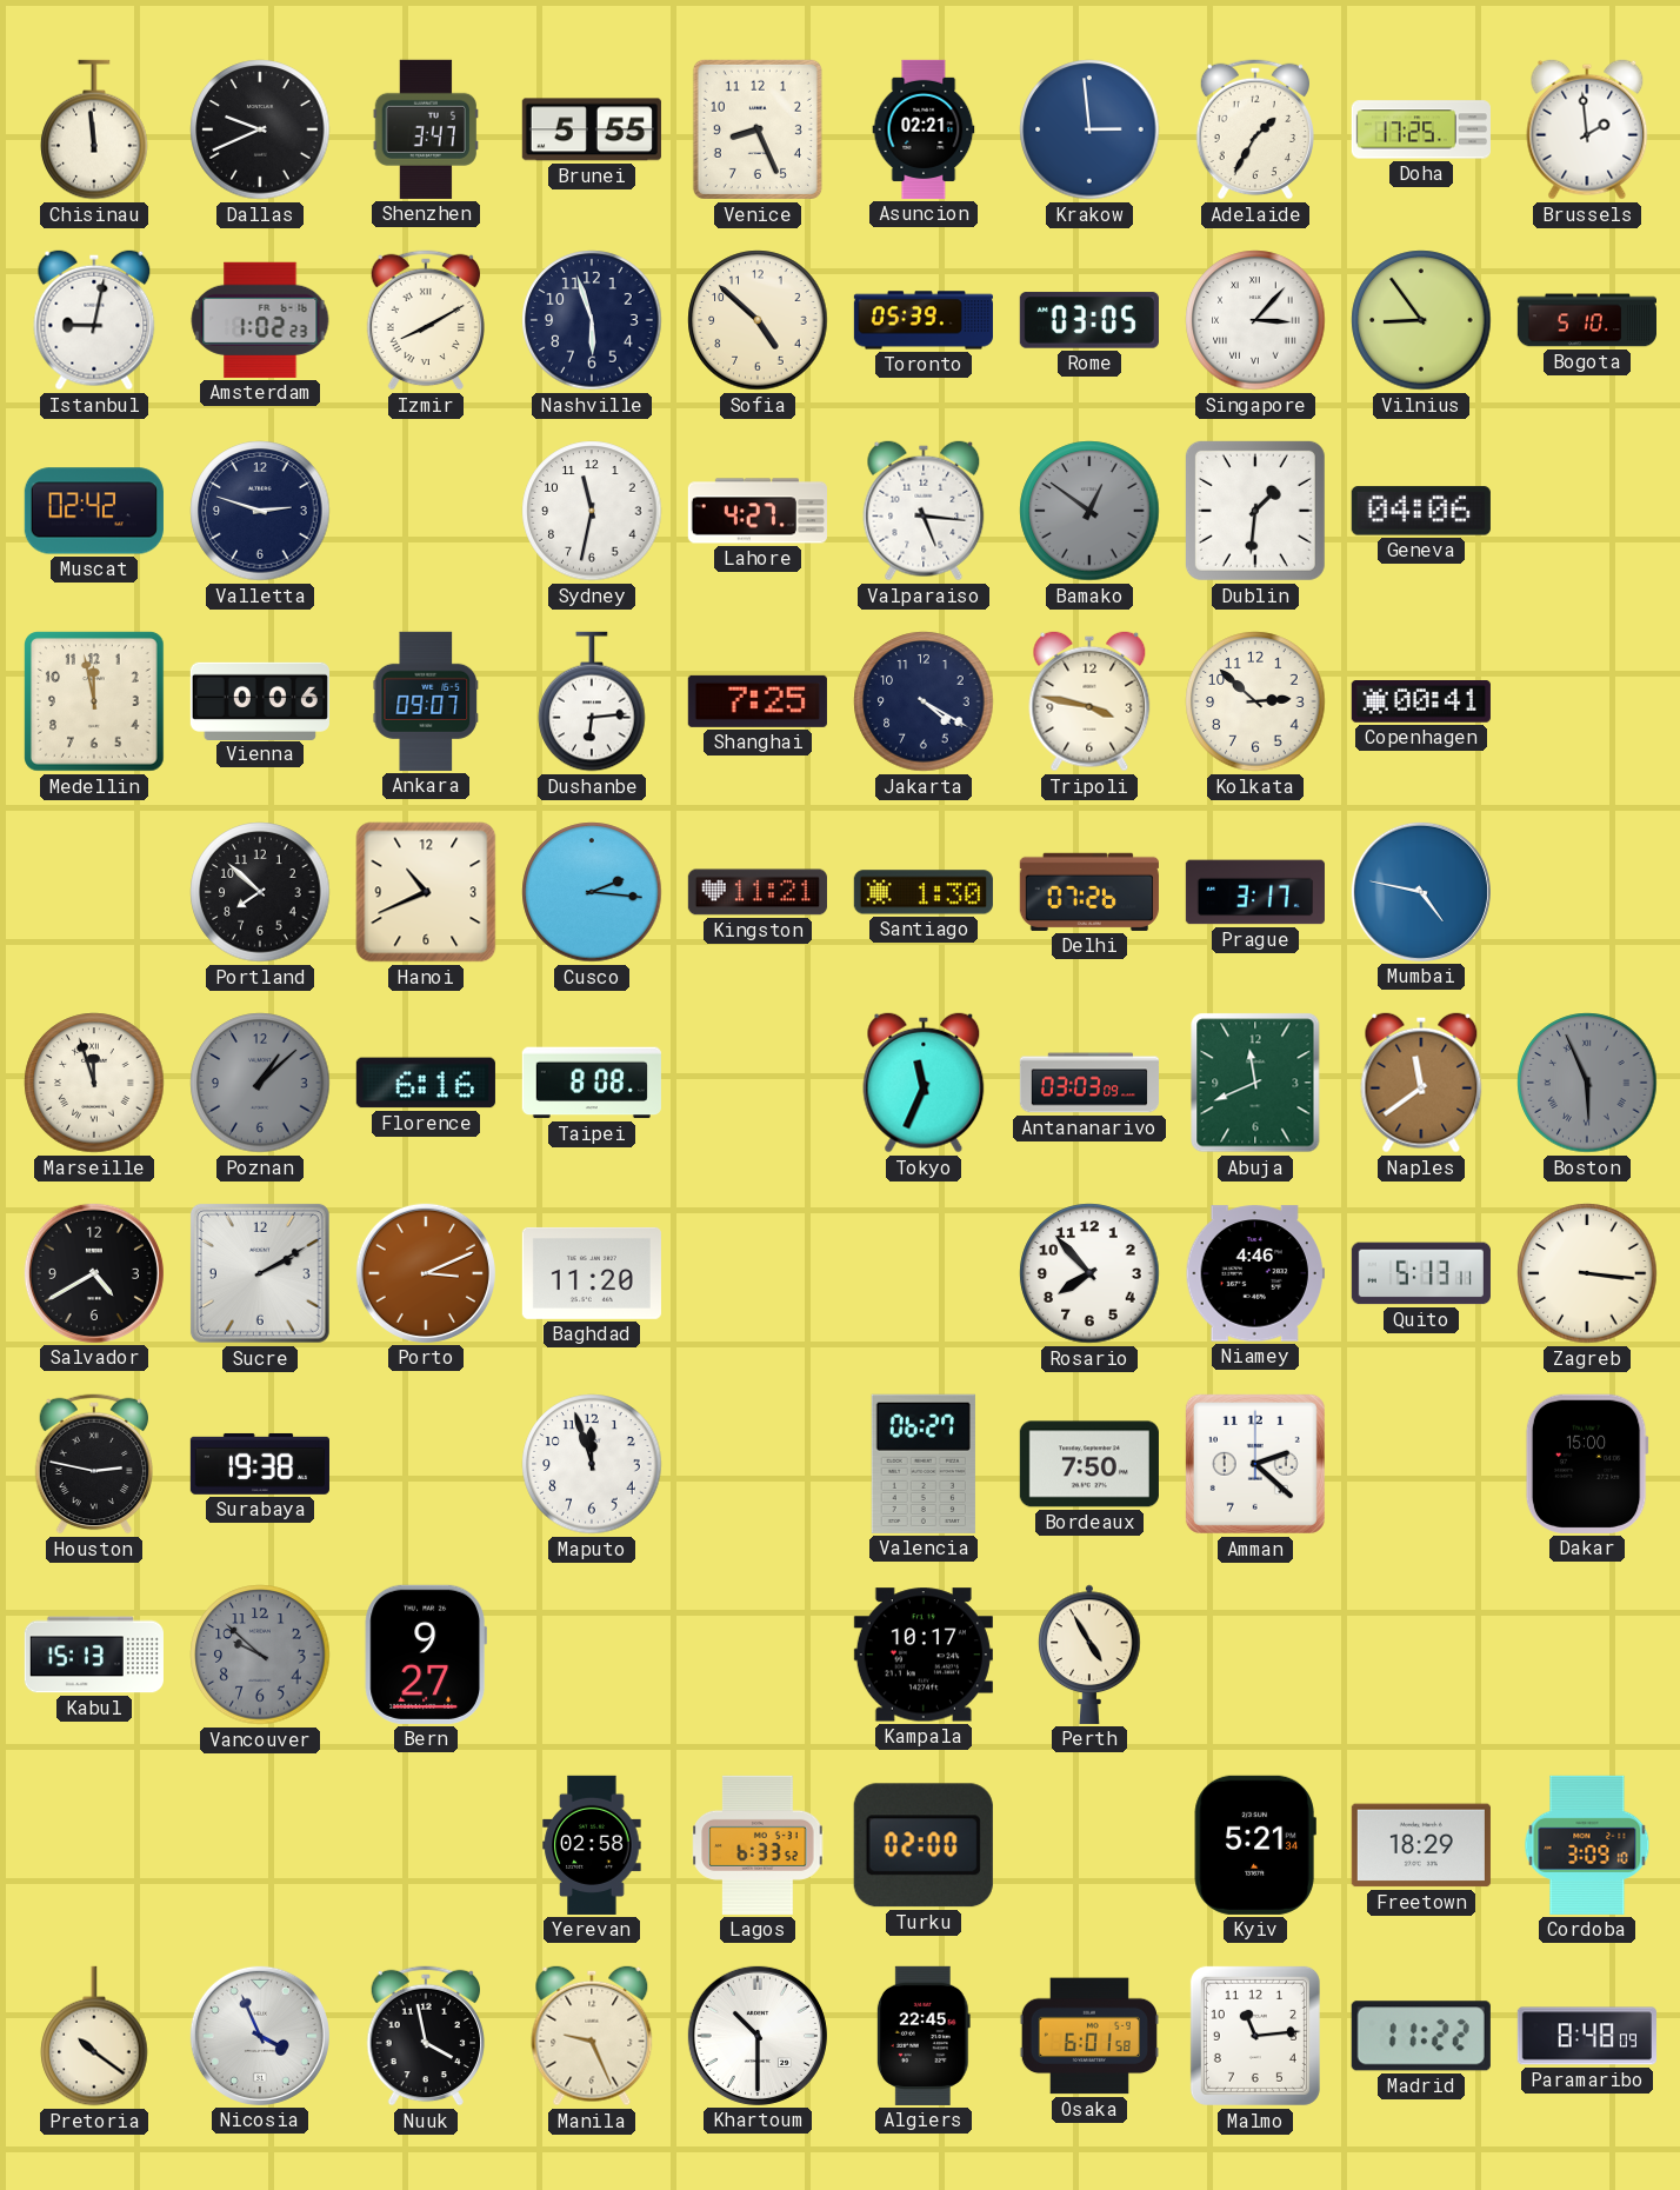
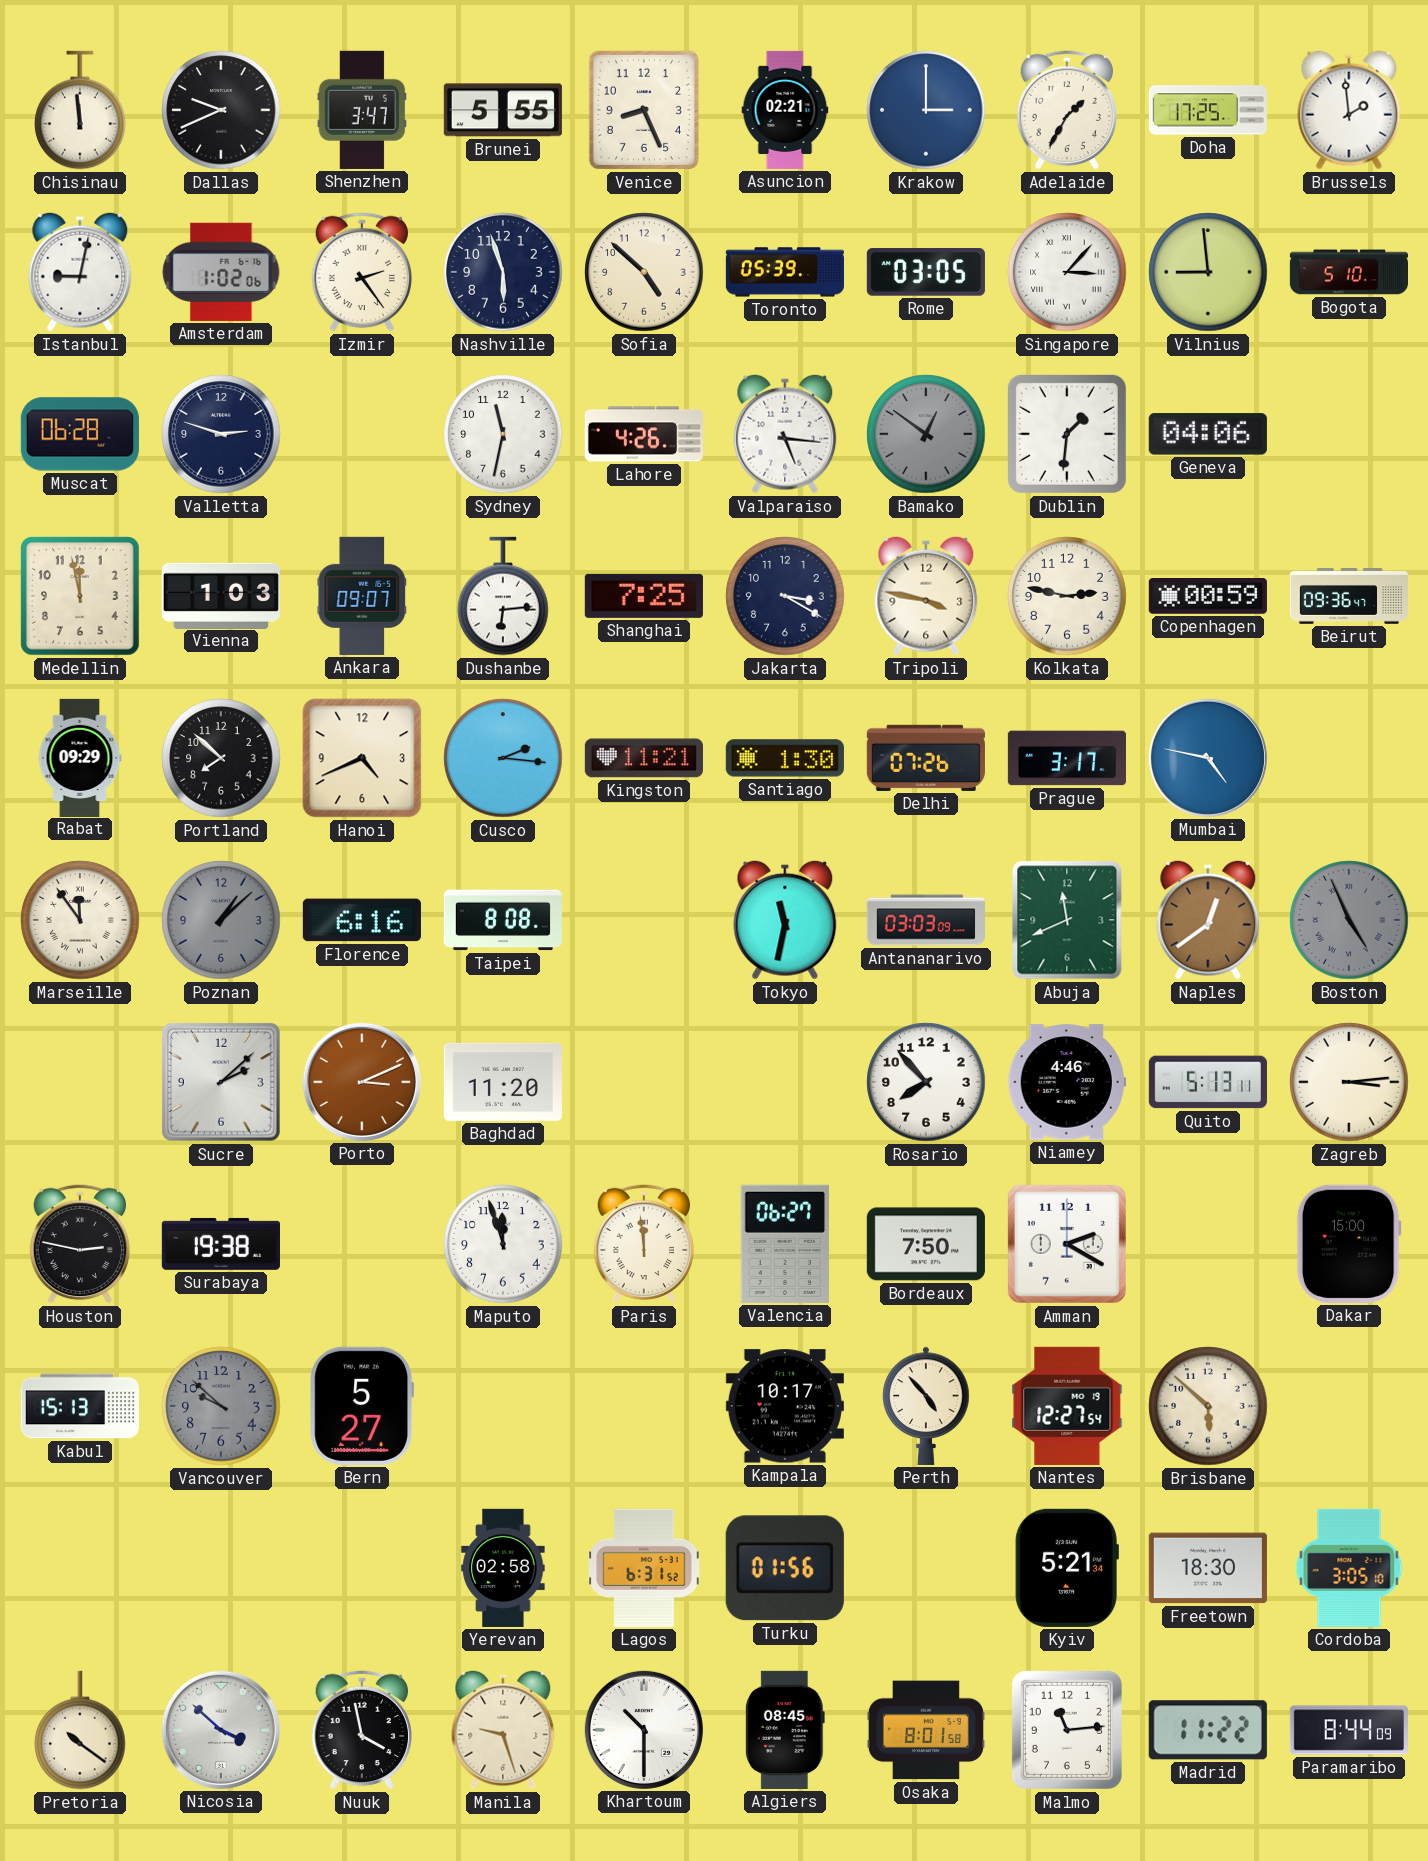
Krakow: 2:59 -> 3:00
Amsterdam: 1:02:23 -> 1:02:06
Izmir: 8:10 -> 2:24
Vilnius: 8:54 -> 8:59
Muscat: 02:42 -> 06:28
Lahore: 4:27 -> 4:26
Vienna: 0:06 -> 1:03
Jakarta: 4:20 -> 3:20
Kolkata: 2:52 -> 2:47
Copenhagen: 00:41 -> 00:59
Beirut: none -> 09:36
Rabat: none -> 09:29
Hanoi: 10:41 -> 4:41
Marseille: 11:57 -> 11:54
Tokyo: 11:34 -> 11:32
Naples: 11:39 -> 12:39
Boston: 5:56 -> 4:56
Salvador: 4:40 -> none
Sucre: 2:10 -> 2:08
Zagreb: 3:16 -> 3:14
Paris: none -> 11:59
Amman: 2:22 -> 2:20
Bern: 9:27 -> 5:27
Perth: 4:55 -> 4:53
Nantes: none -> 12:27
Brisbane: none -> 5:52
Lagos: 6:33 -> 6:31
Turku: 02:00 -> 01:56
Freetown: 18:29 -> 18:30
Cordoba: 3:09 -> 3:05
Nicosia: 3:56 -> 3:52
Manila: 9:26 -> 9:27
Algiers: 22:45 -> 08:45
Osaka: 6:01 -> 8:01
Paramaribo: 8:48 -> 8:44
